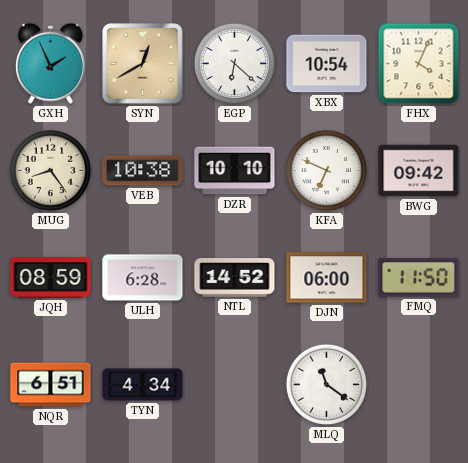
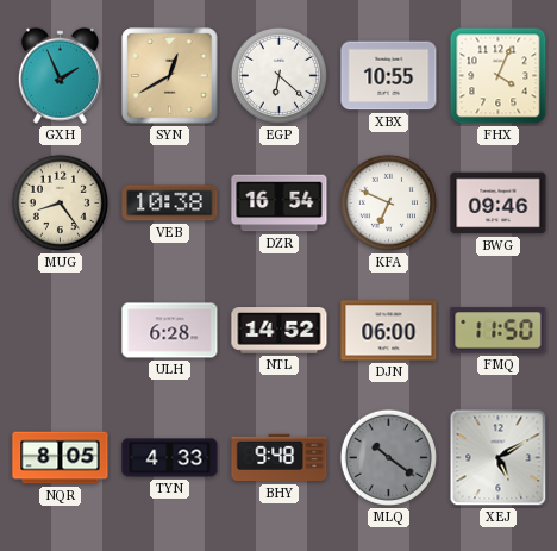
XBX: 10:54 -> 10:55
DZR: 10:10 -> 16:54
BWG: 09:42 -> 09:46
JQH: 08:59 -> none
NQR: 6:51 -> 8:05
TYN: 4:34 -> 4:33
BHY: none -> 9:48
MLQ: 11:21 -> 10:21
MLQ dial: white -> grey
XEJ: none -> 5:10
